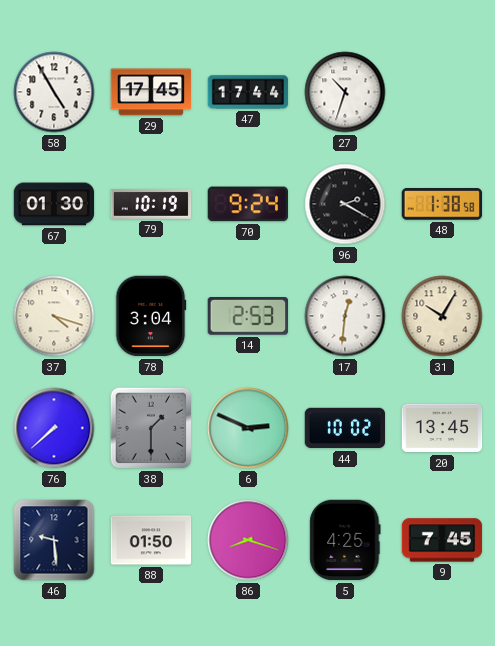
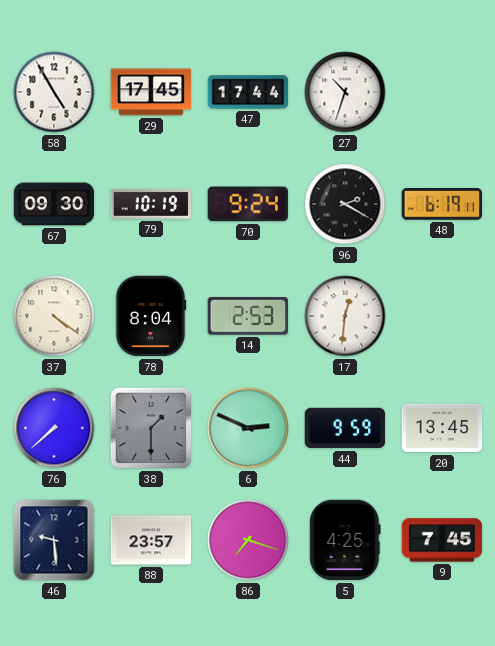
67: 01:30 -> 09:30
48: 1:38 -> 6:19
37: 4:18 -> 4:21
78: 3:04 -> 8:04
31: 10:05 -> none
44: 10:02 -> 9:59
88: 01:50 -> 23:57
86: 8:18 -> 7:18
